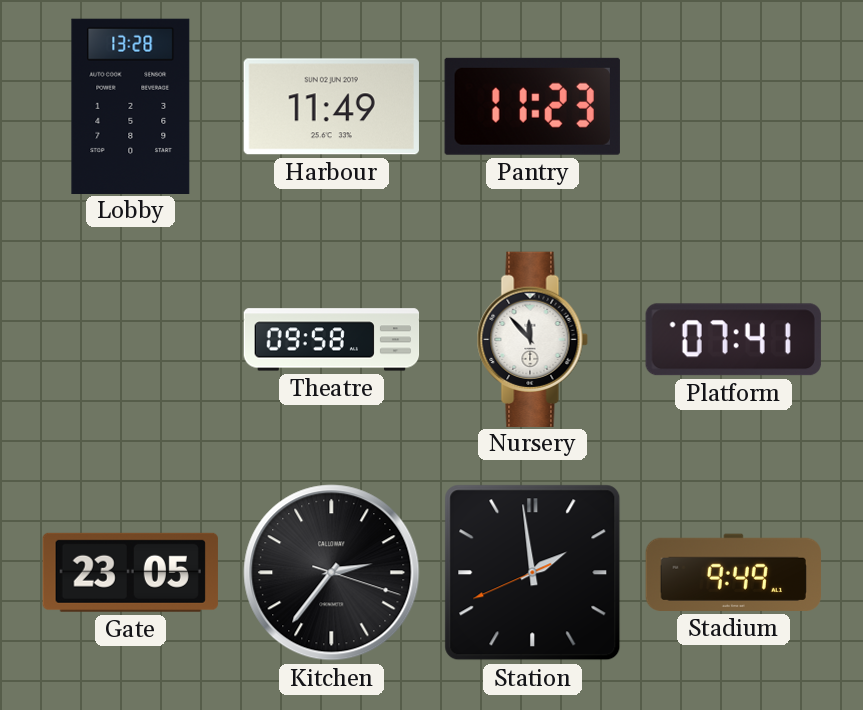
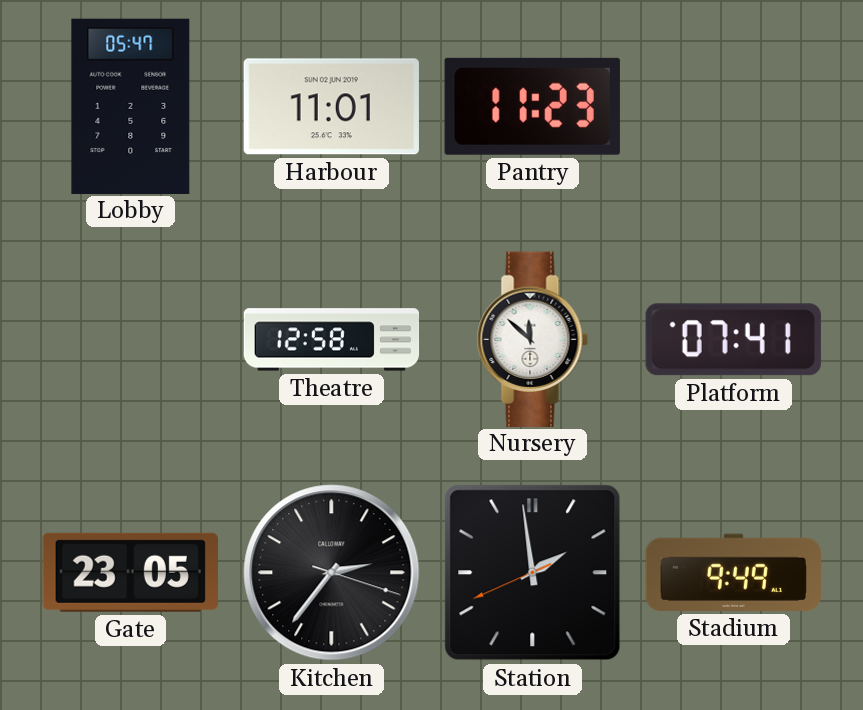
Lobby: 13:28 -> 05:47
Harbour: 11:49 -> 11:01
Theatre: 09:58 -> 12:58
Nursery: 11:53 -> 11:52
